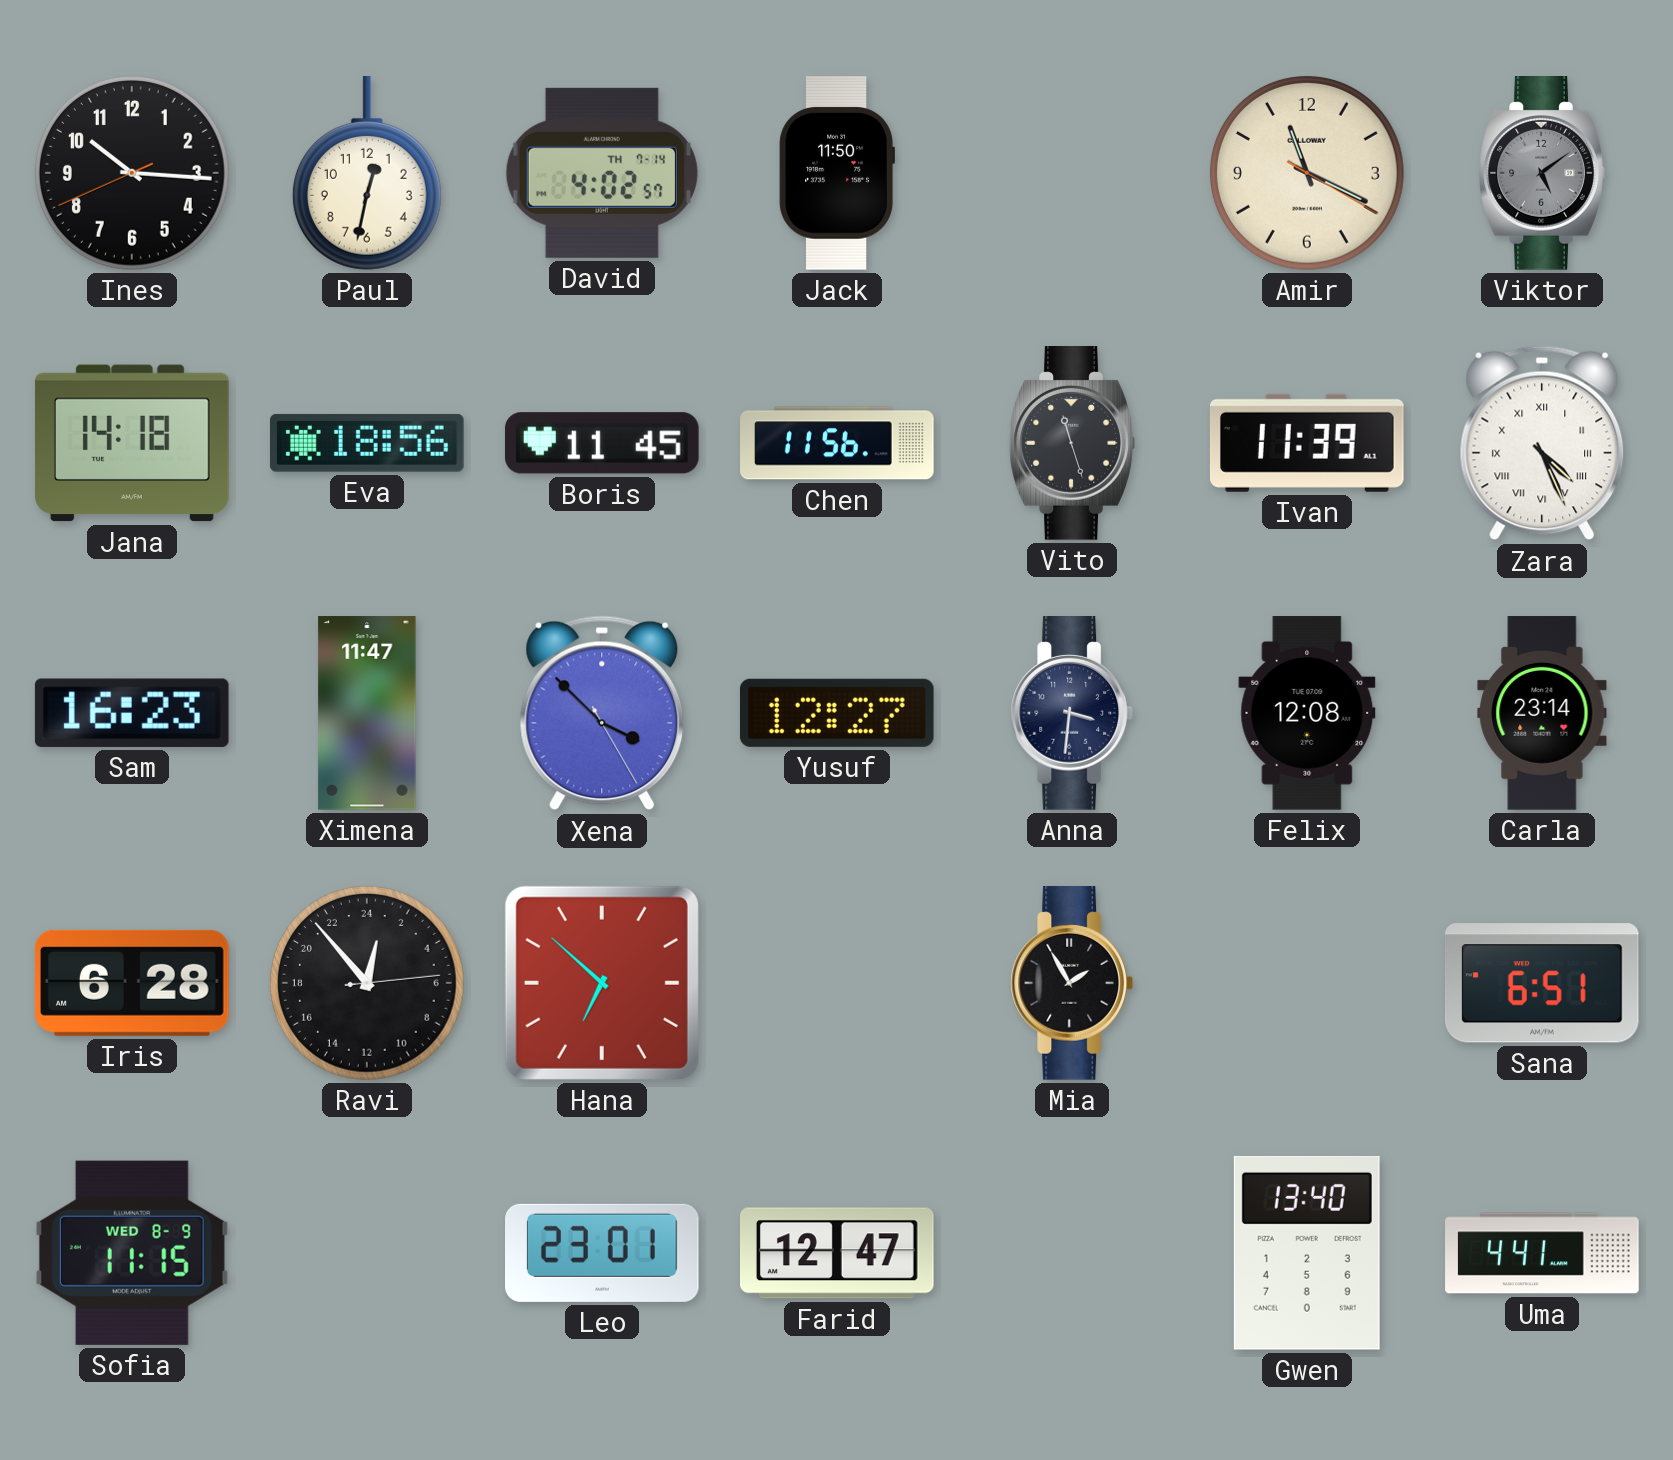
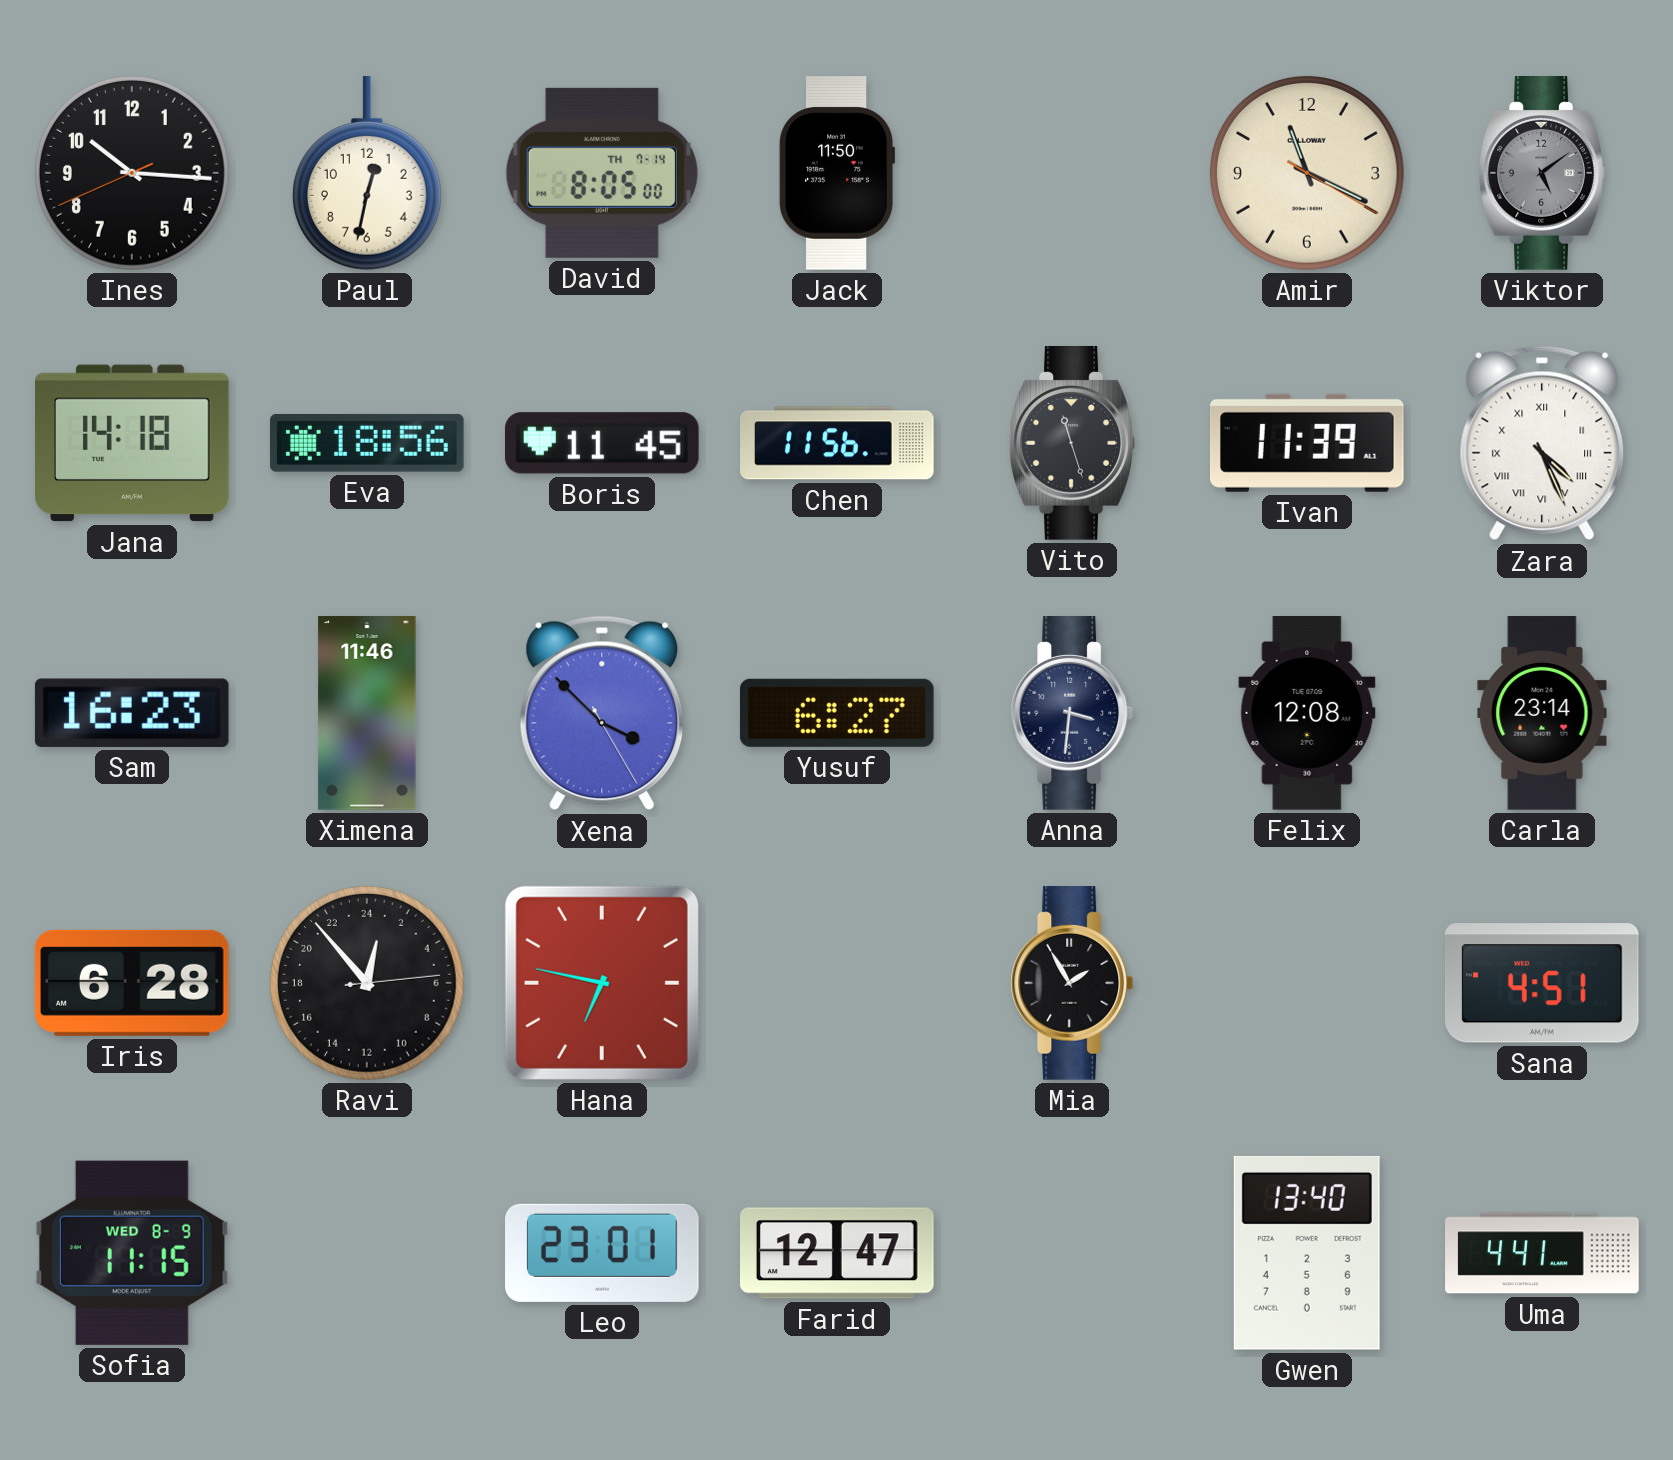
David: 4:02 -> 8:05
Ximena: 11:47 -> 11:46
Yusuf: 12:27 -> 6:27
Hana: 6:52 -> 6:47
Sana: 6:51 -> 4:51
